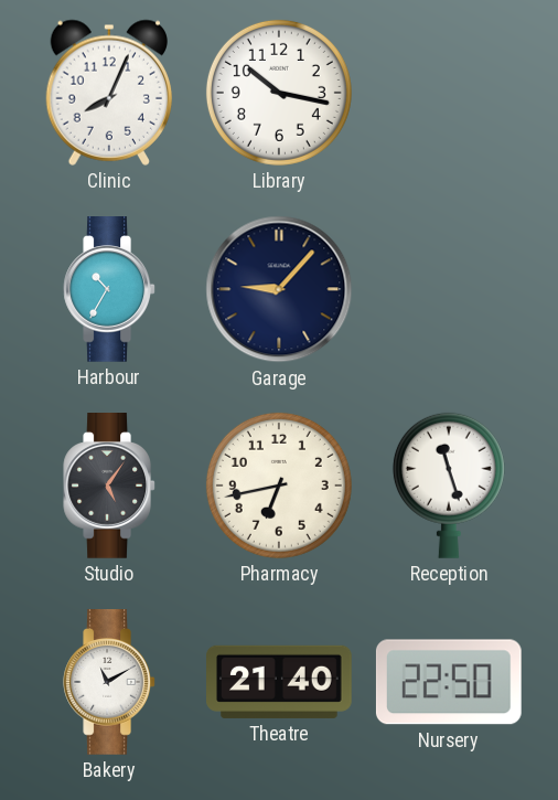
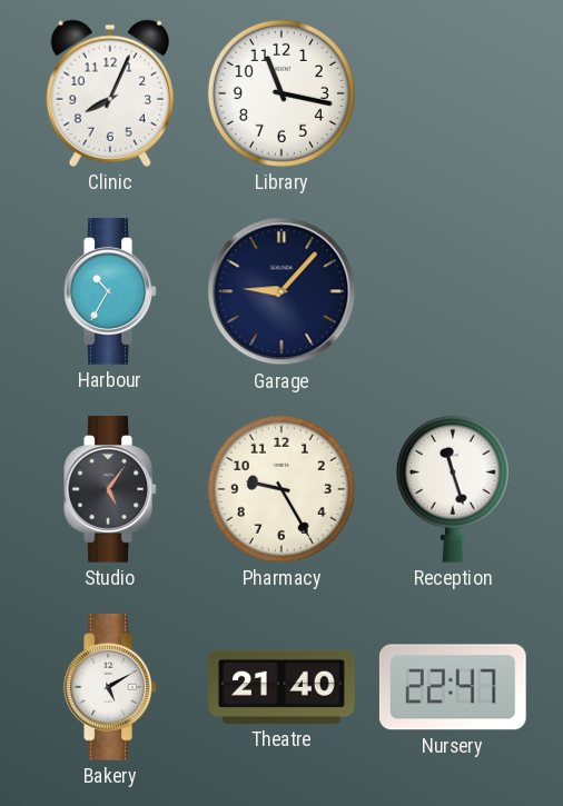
Library: 10:17 -> 11:17
Pharmacy: 6:43 -> 9:25
Bakery: 11:10 -> 5:10
Nursery: 22:50 -> 22:47
